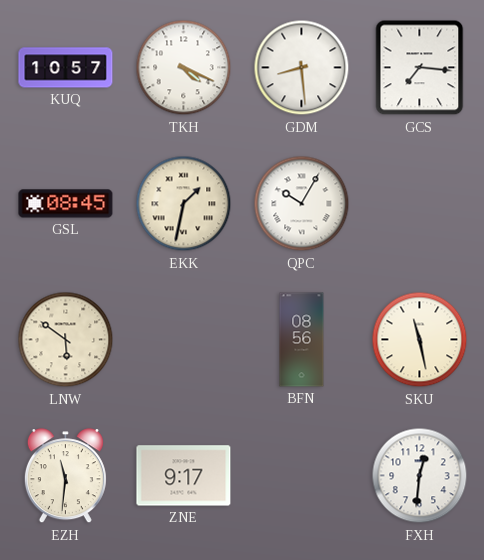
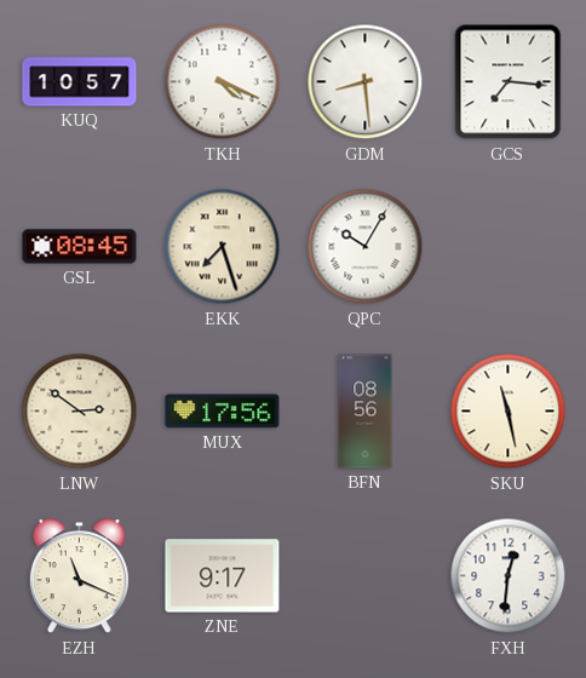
EKK: 1:32 -> 7:27
LNW: 5:51 -> 2:51
MUX: none -> 17:56
EZH: 11:31 -> 11:19
